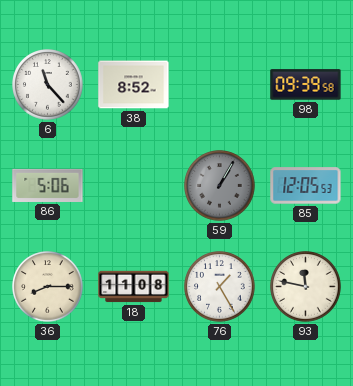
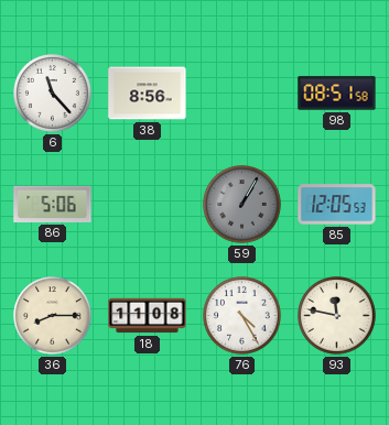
38: 8:52 -> 8:56
98: 09:39 -> 08:51
76: 1:25 -> 4:25
